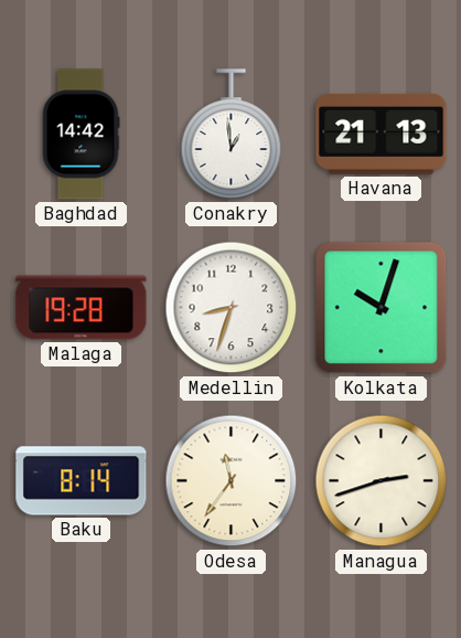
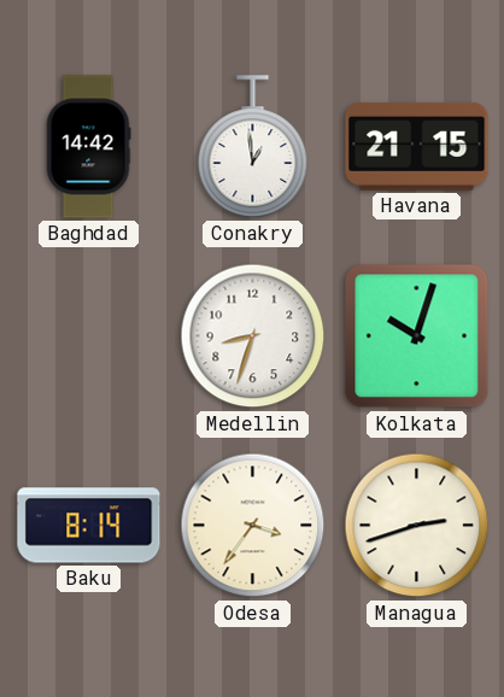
Havana: 21:13 -> 21:15
Malaga: 19:28 -> none
Odesa: 11:36 -> 3:36
